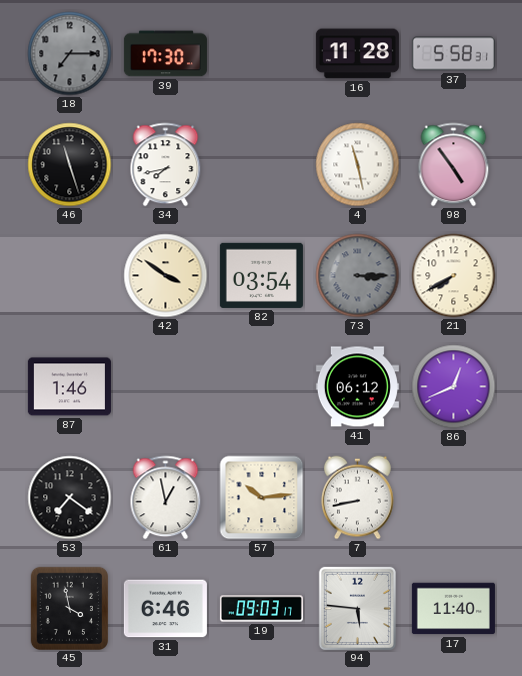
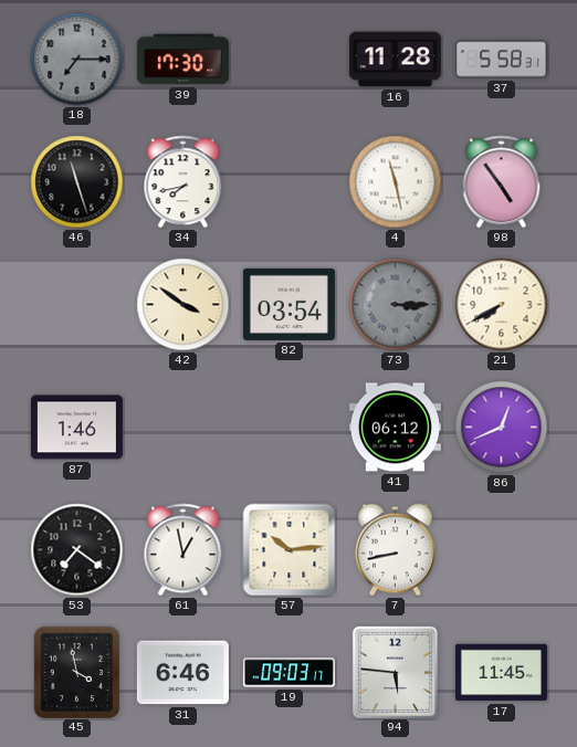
17: 11:40 -> 11:45
